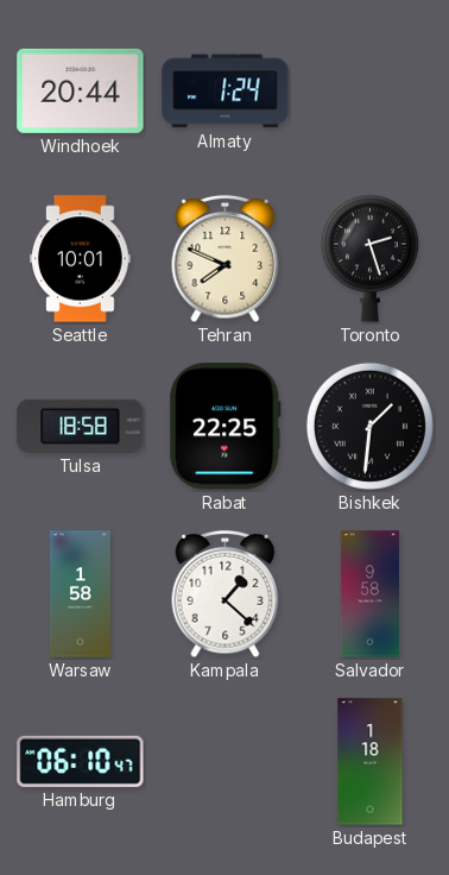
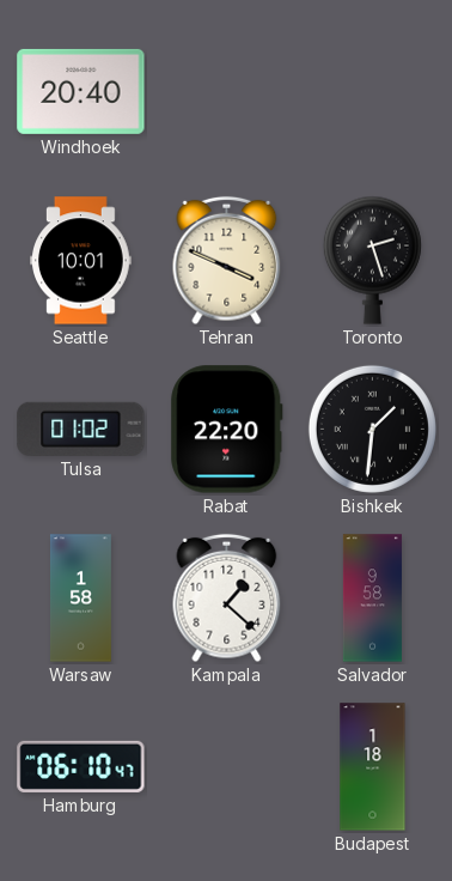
Windhoek: 20:44 -> 20:40
Almaty: 1:24 -> none
Tehran: 7:49 -> 3:49
Tulsa: 18:58 -> 01:02
Rabat: 22:25 -> 22:20
